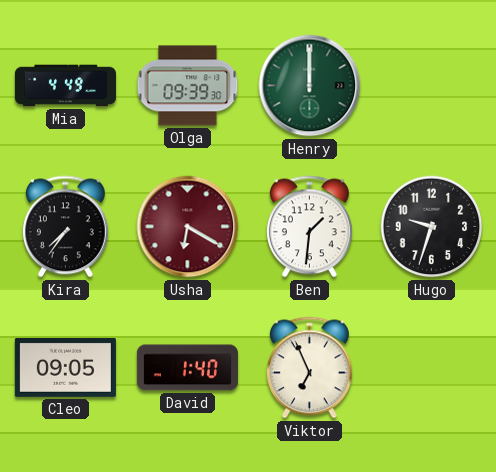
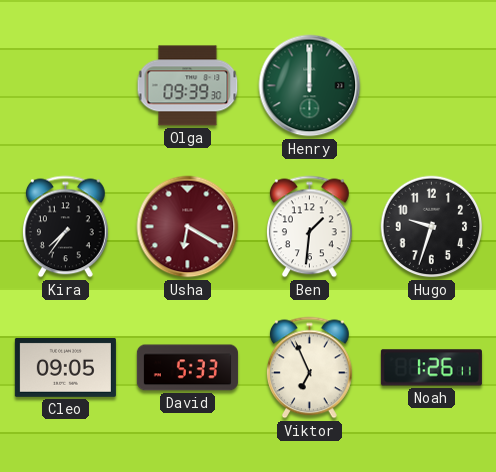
Mia: 4:49 -> none
David: 1:40 -> 5:33
Noah: none -> 1:26
